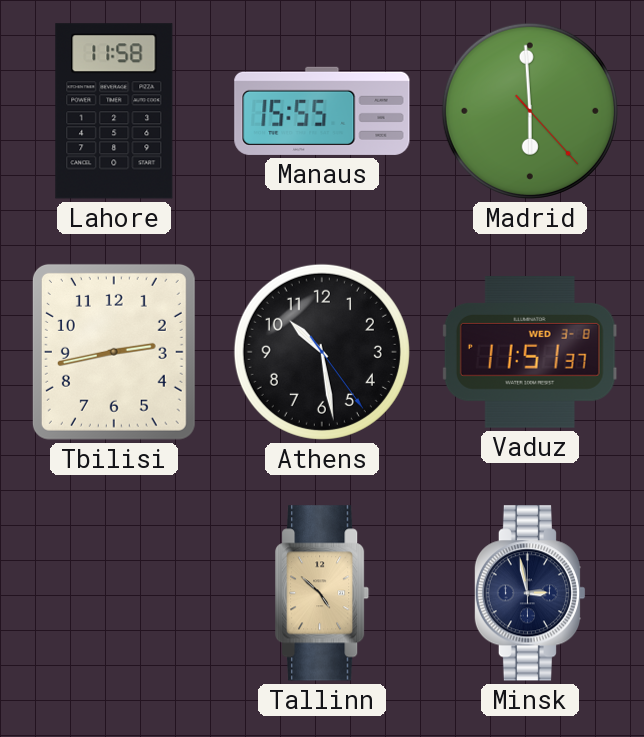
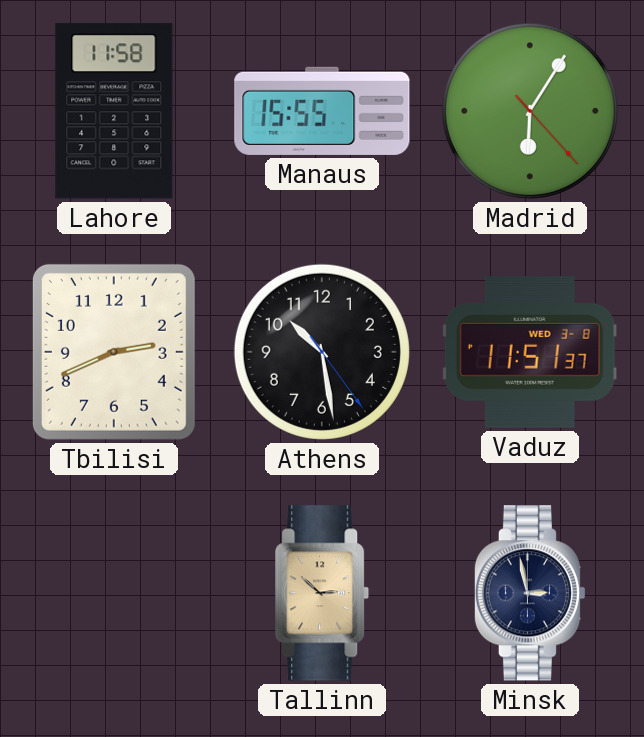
Madrid: 5:59 -> 6:05
Tbilisi: 2:43 -> 2:41
Tallinn: 4:52 -> 2:52
